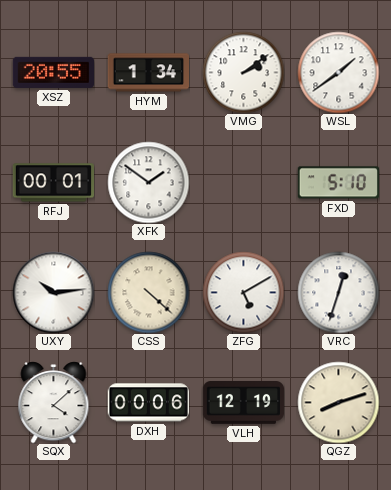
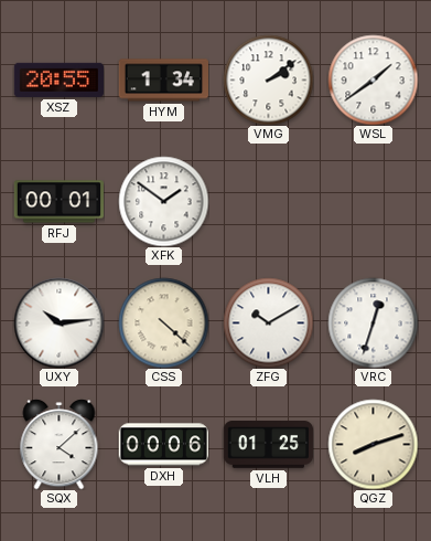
FXD: 5:10 -> none
ZFG: 5:10 -> 10:10
VLH: 12:19 -> 01:25
